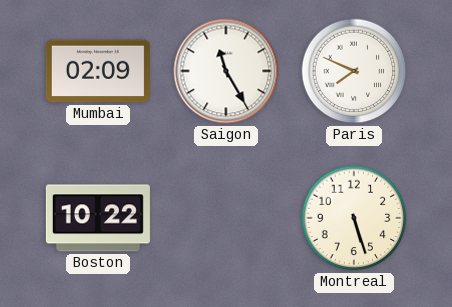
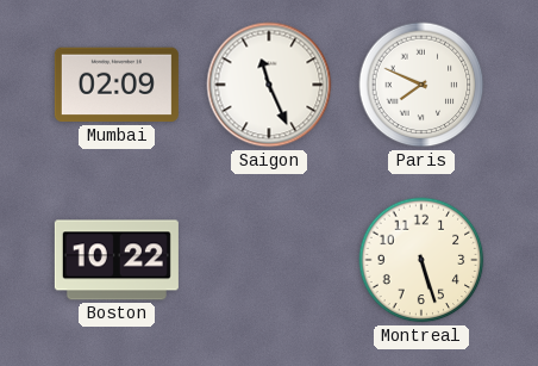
Saigon: 11:25 -> 11:26
